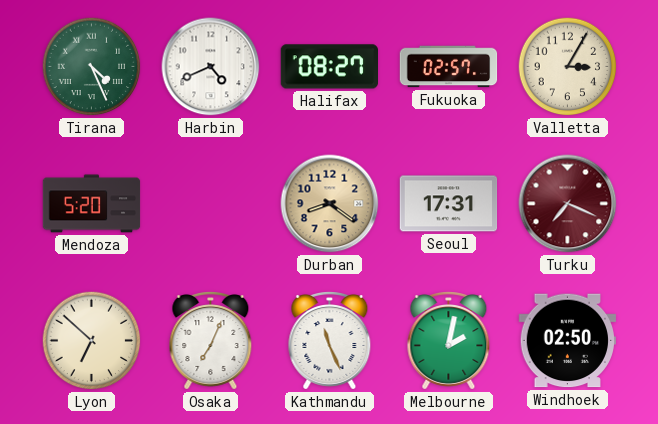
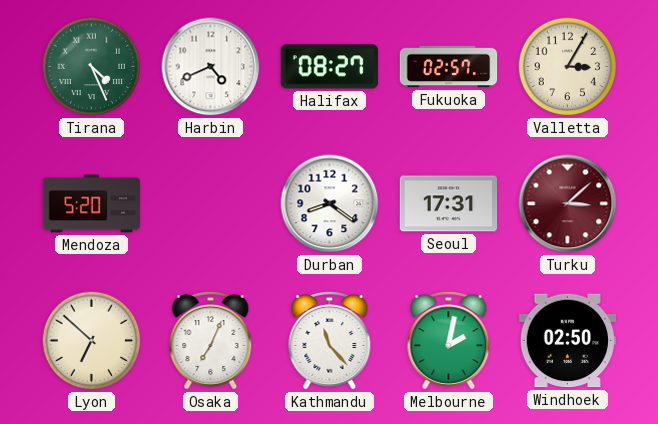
Durban dial: champagne -> white
Turku: 7:19 -> 3:08
Kathmandu: 11:26 -> 11:23
